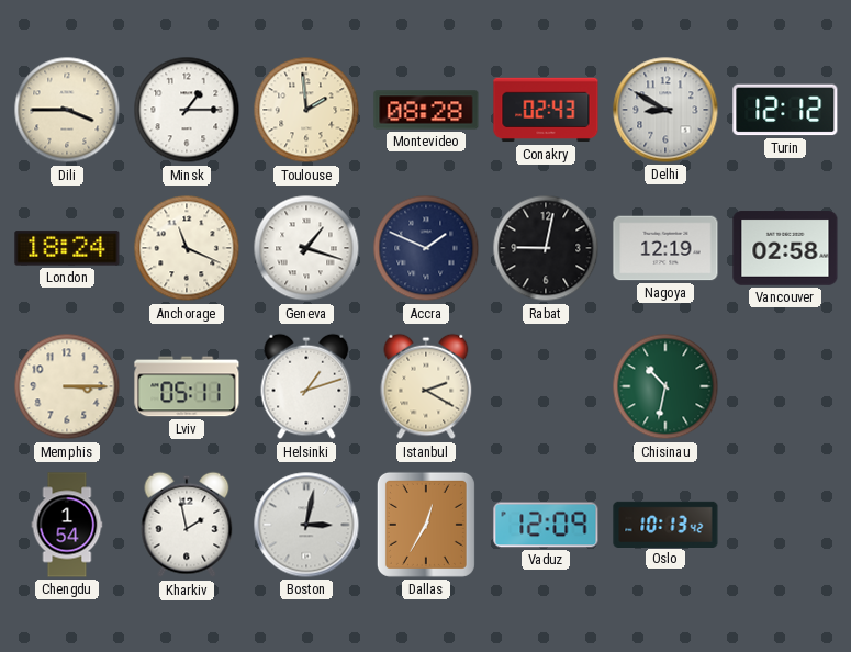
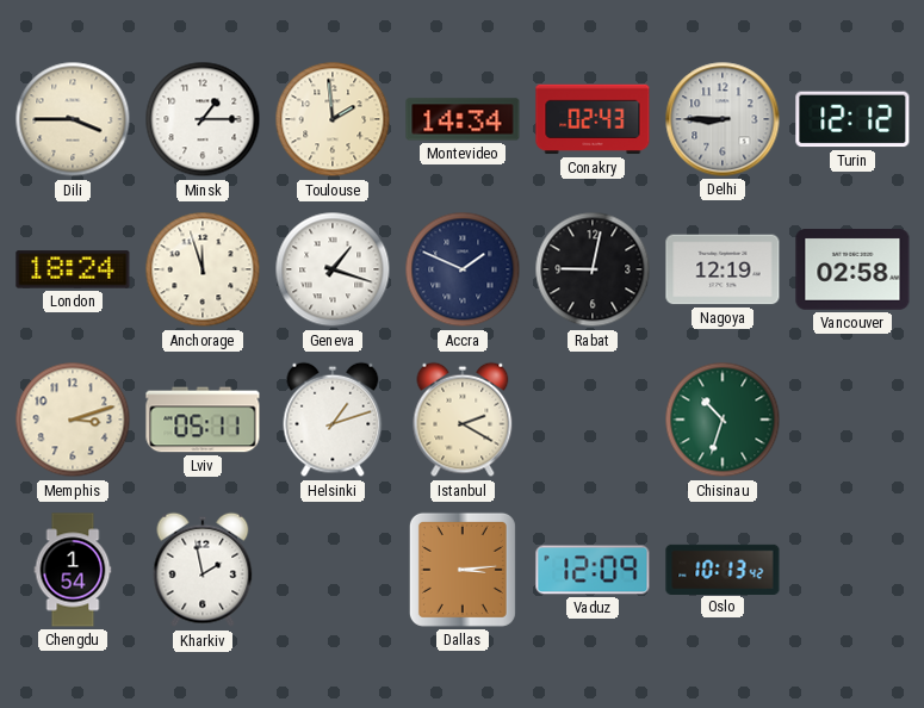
Montevideo: 08:28 -> 14:34
Delhi: 8:50 -> 8:45
Anchorage: 11:19 -> 11:57
Memphis: 3:15 -> 3:12
Chisinau: 10:32 -> 10:33
Boston: 3:02 -> none
Dallas: 12:35 -> 3:14
